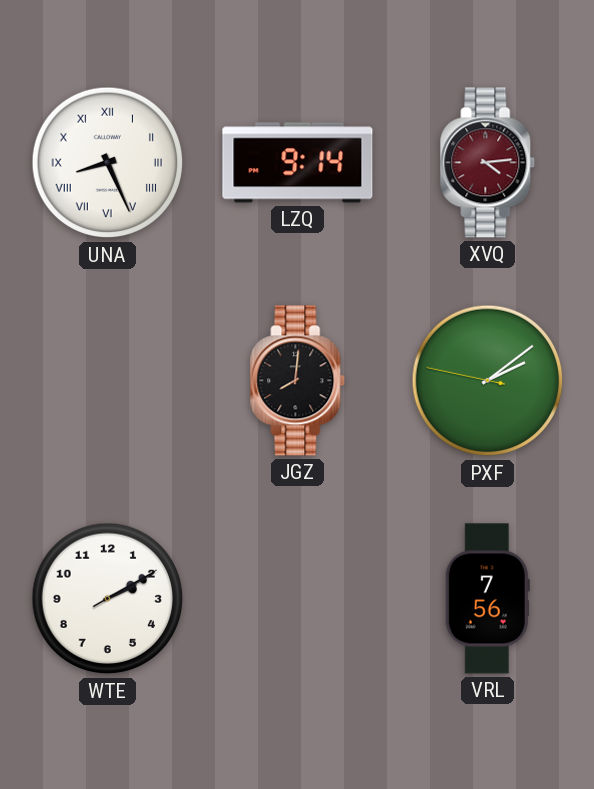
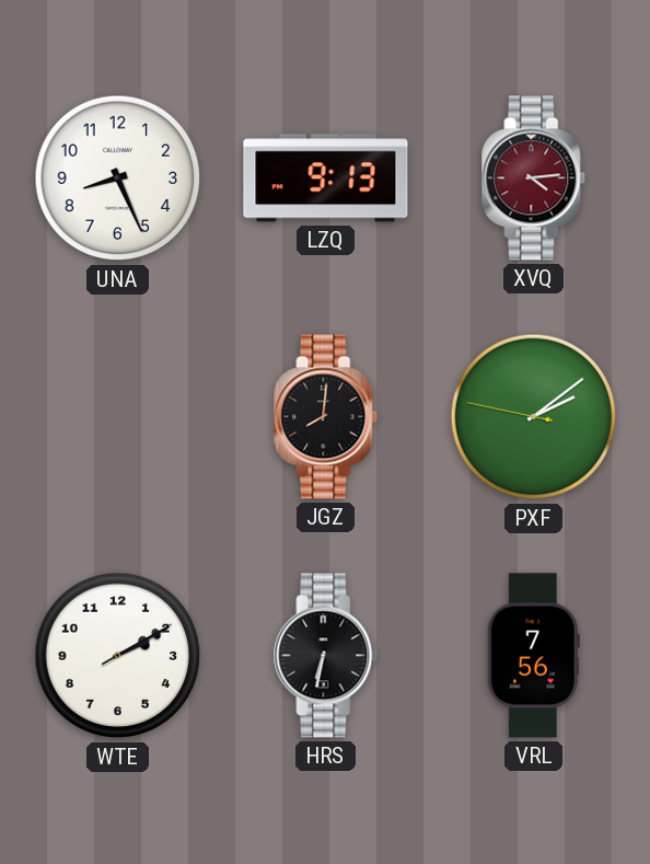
UNA numerals: Roman -> Arabic
LZQ: 9:14 -> 9:13
HRS: none -> 6:32
